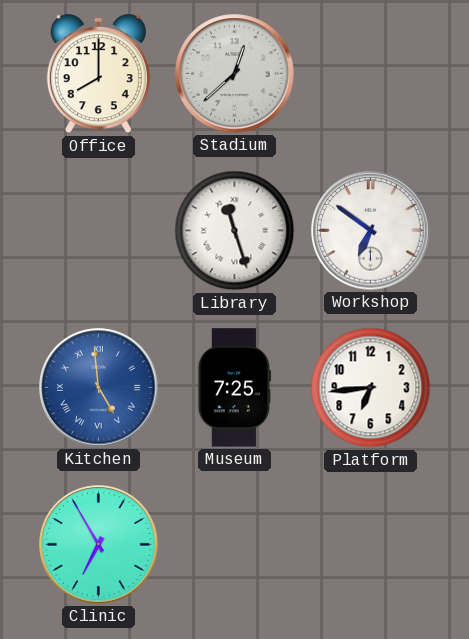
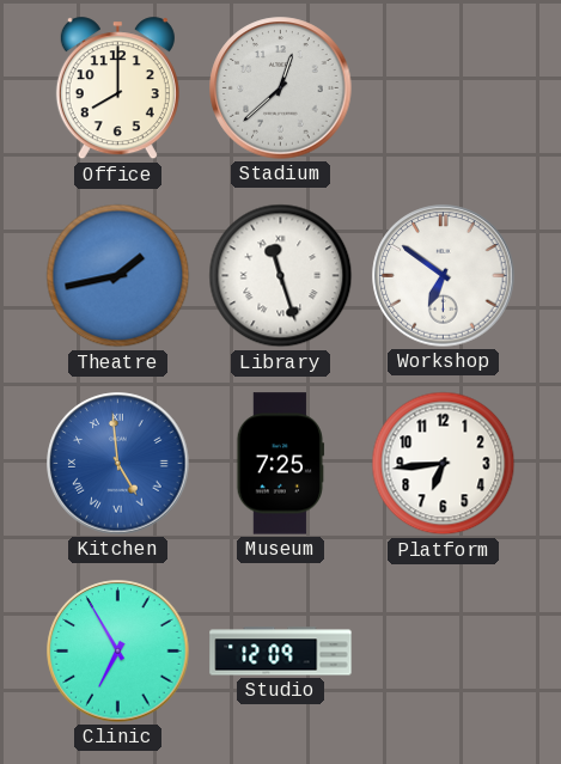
Theatre: none -> 1:43
Studio: none -> 12:09
